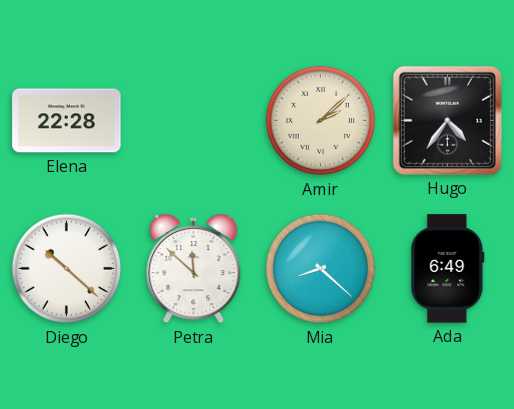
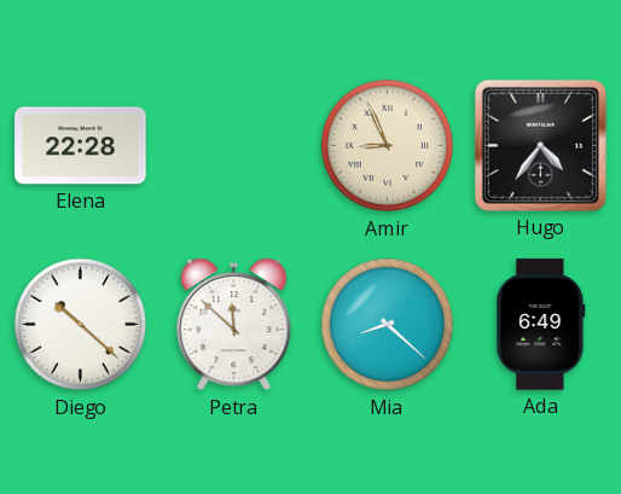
Amir: 2:08 -> 8:56
